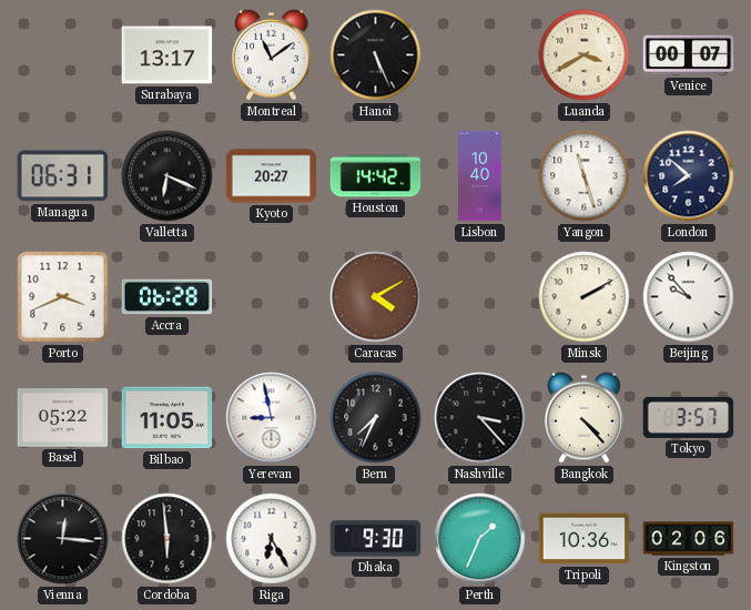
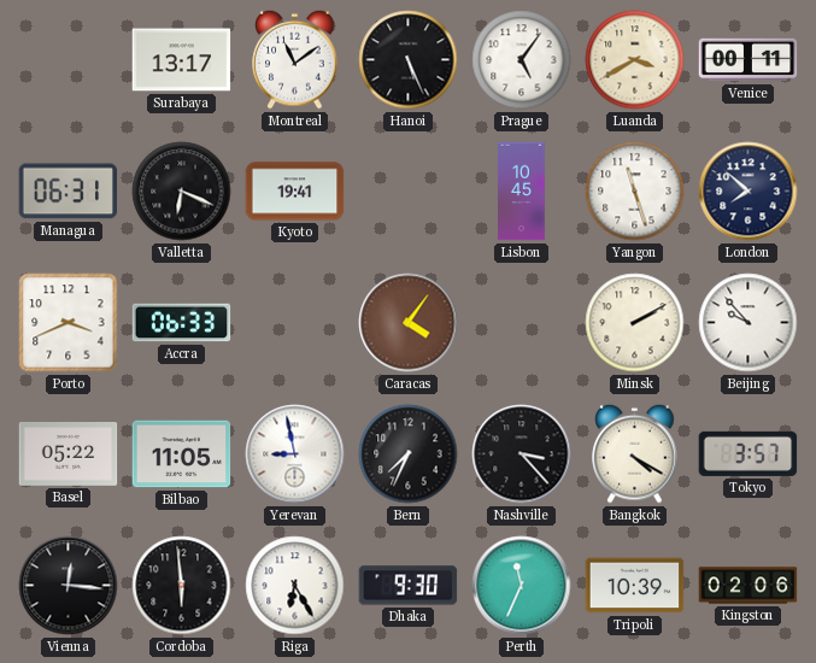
Prague: none -> 5:06
Venice: 00:07 -> 00:11
Kyoto: 20:27 -> 19:41
Houston: 14:42 -> none
Lisbon: 10:40 -> 10:45
Accra: 06:28 -> 06:33
Caracas: 4:10 -> 4:06
Bangkok: 4:23 -> 4:20
Perth: 1:34 -> 11:34
Tripoli: 10:36 -> 10:39
